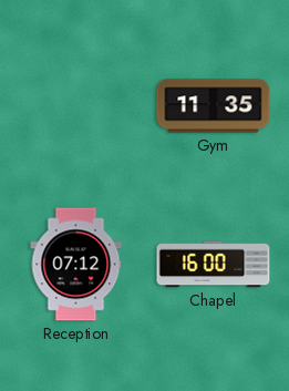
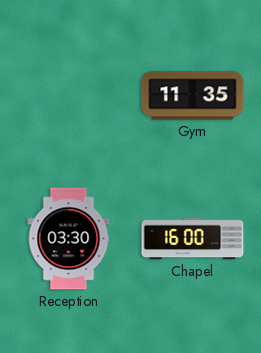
Reception: 07:12 -> 03:30
